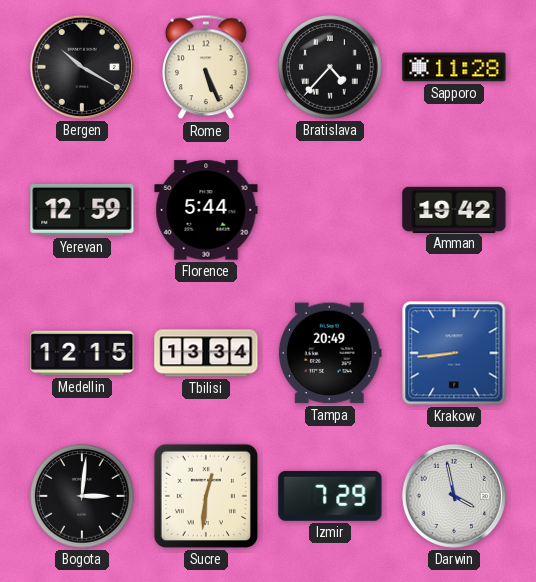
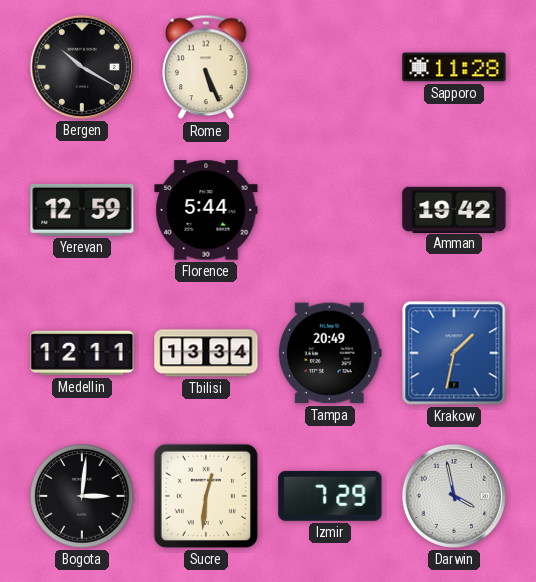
Bratislava: 4:37 -> none
Medellin: 12:15 -> 12:11
Krakow: 8:44 -> 1:32
